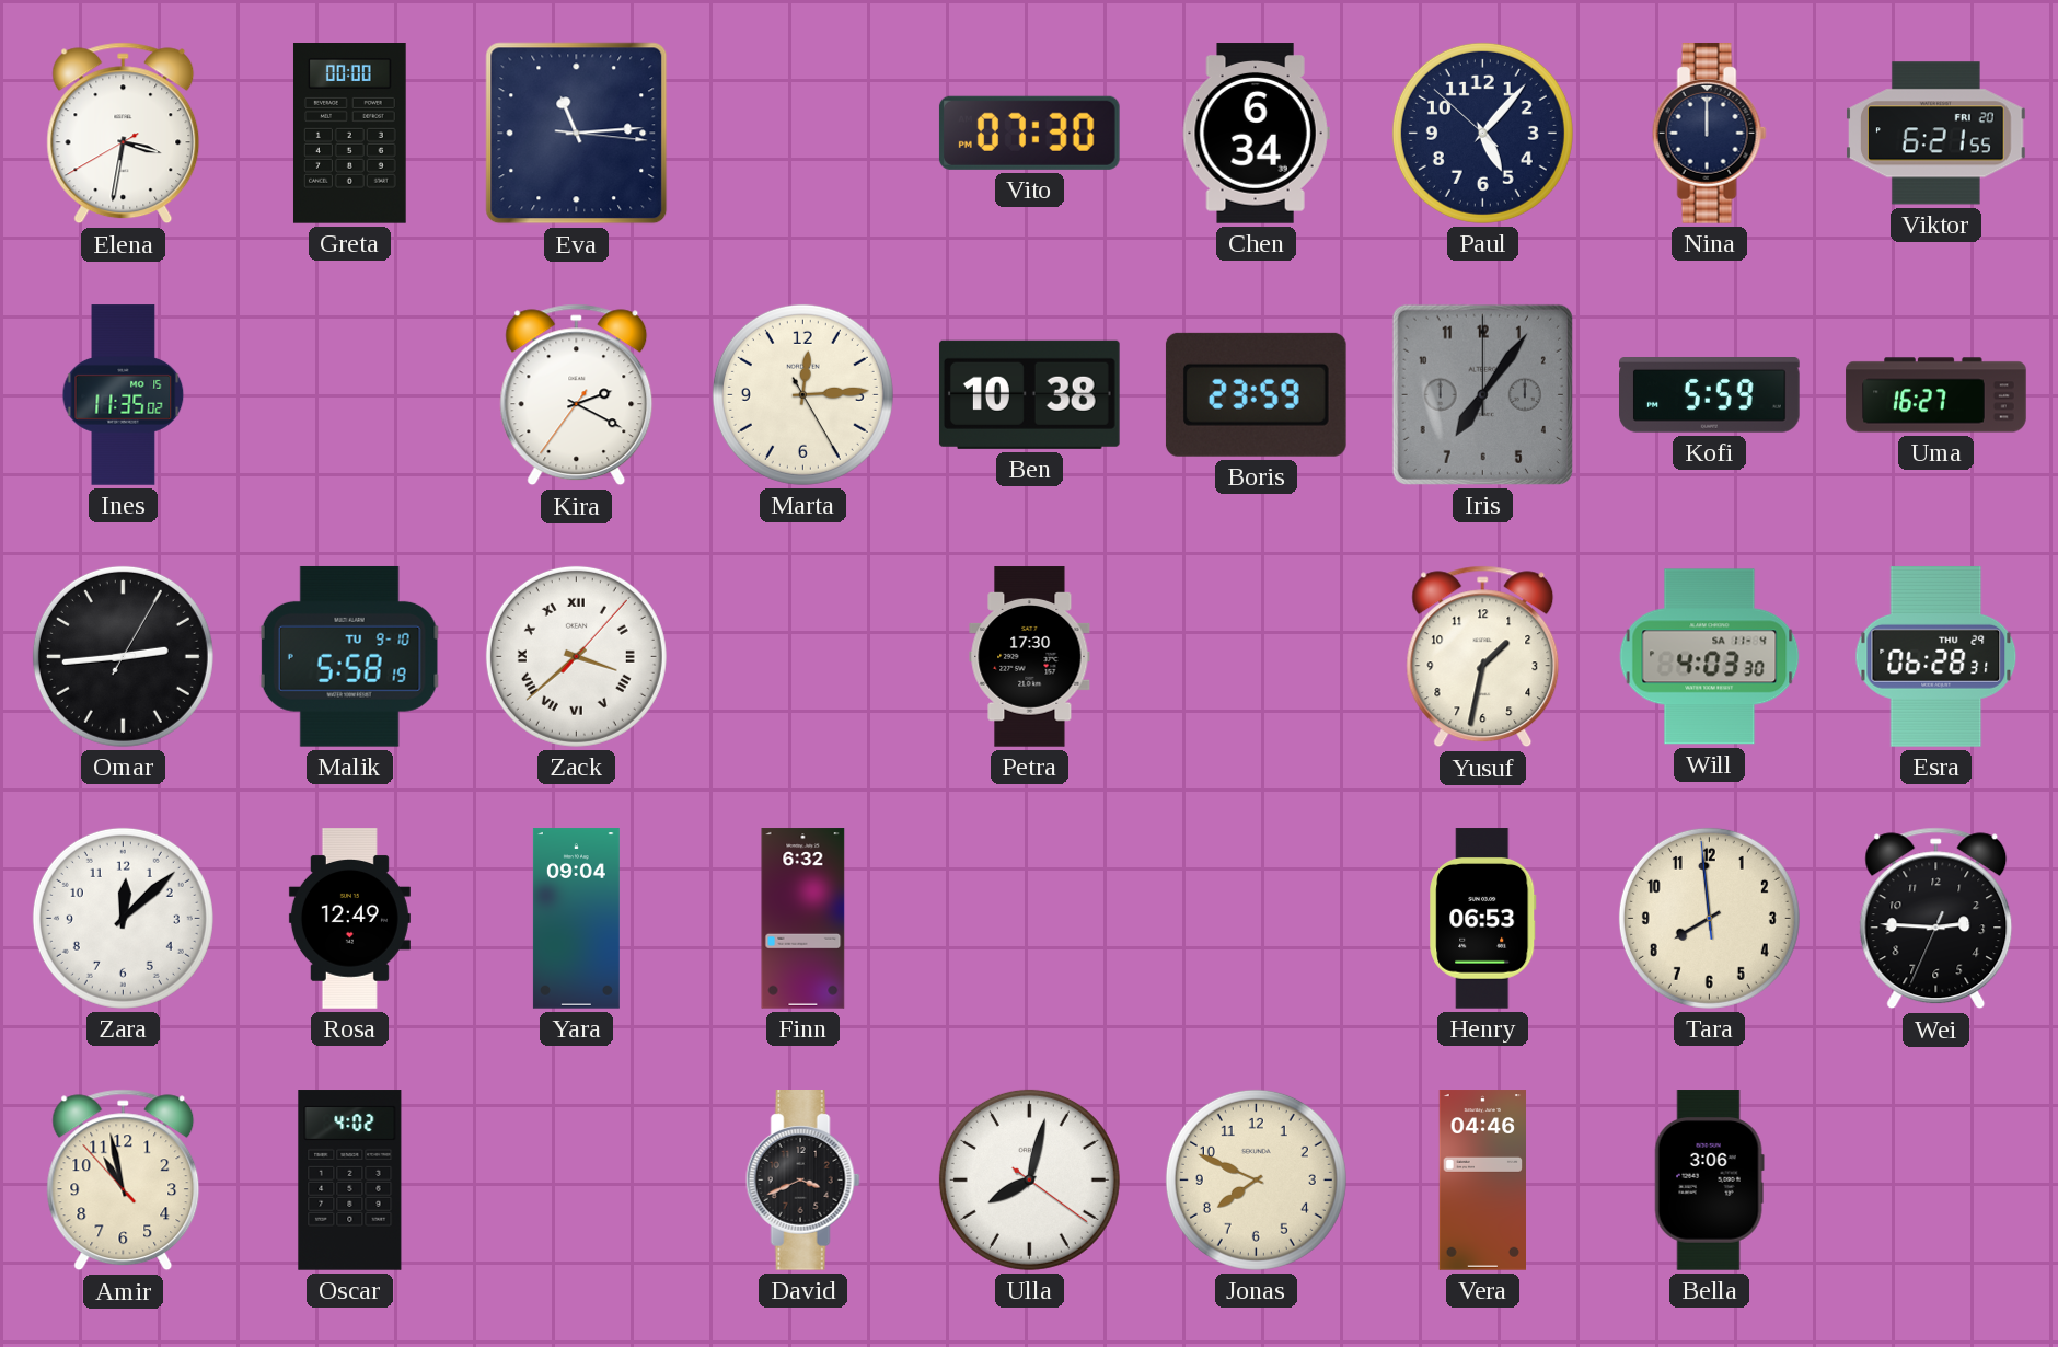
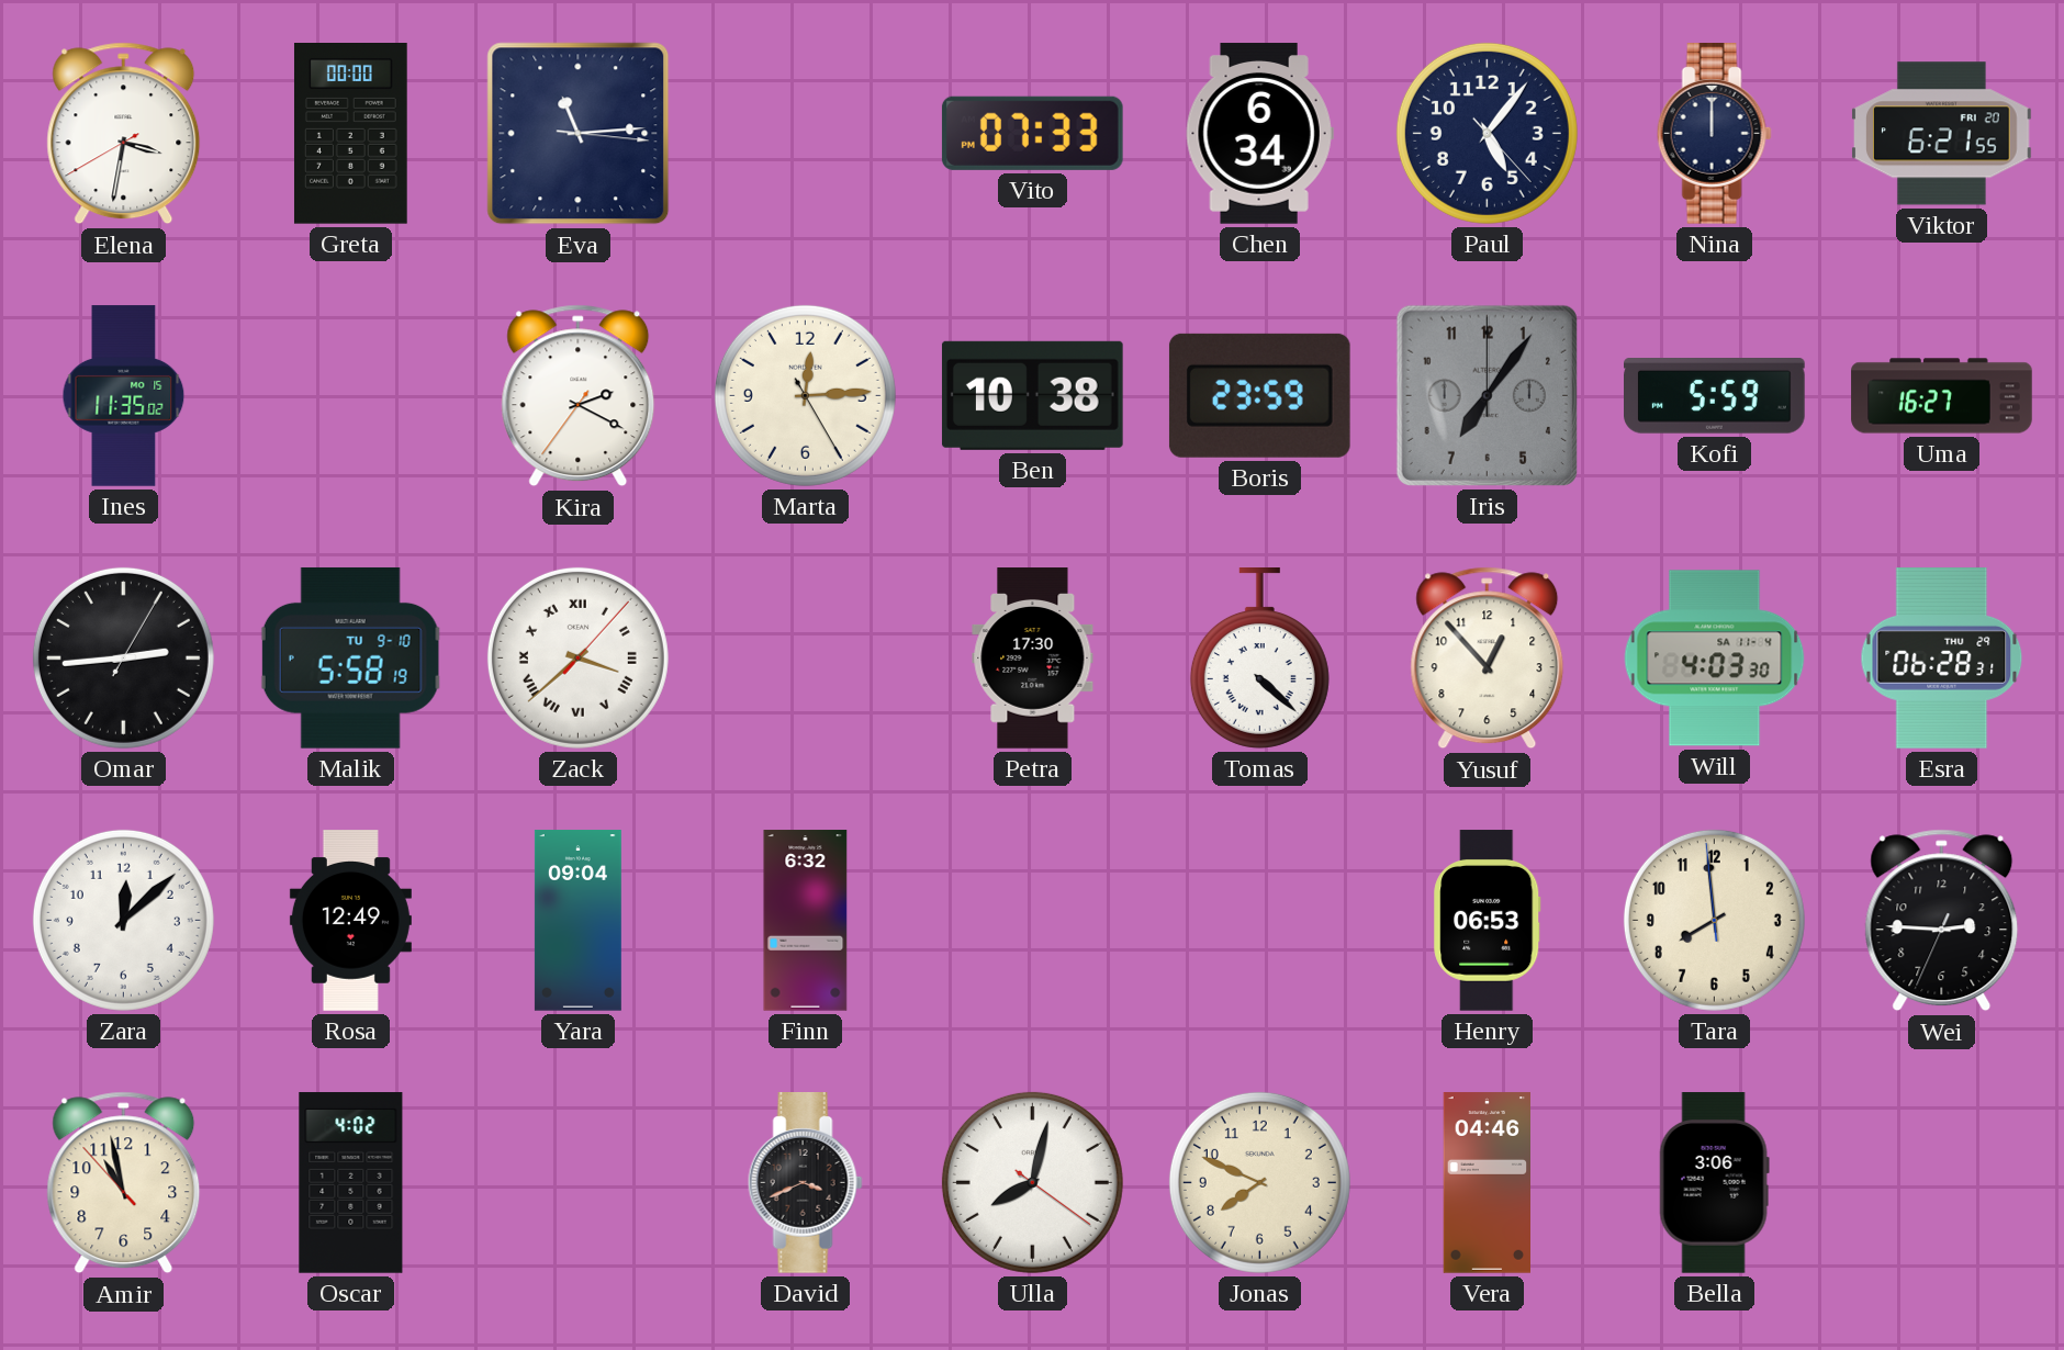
Vito: 07:30 -> 07:33
Paul: 5:06:52 -> 5:06:23
Tomas: none -> 4:22
Yusuf: 1:32 -> 12:53
